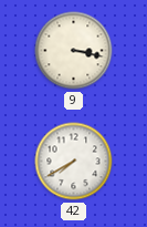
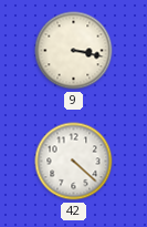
42: 7:40 -> 4:22
